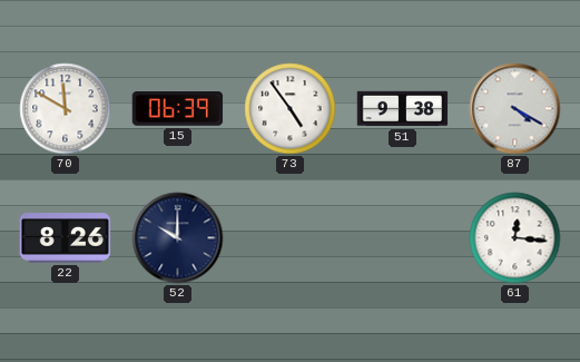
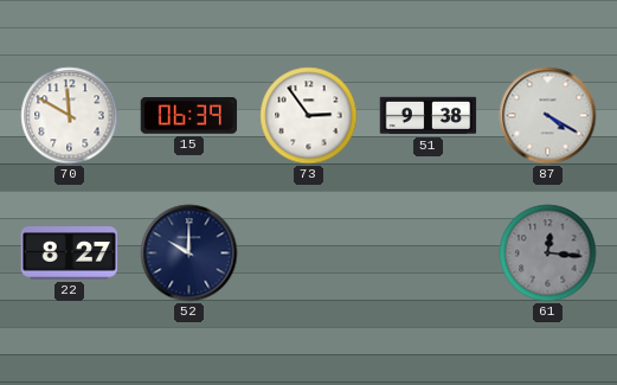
73: 4:54 -> 2:54
22: 8:26 -> 8:27
61 dial: white -> grey
